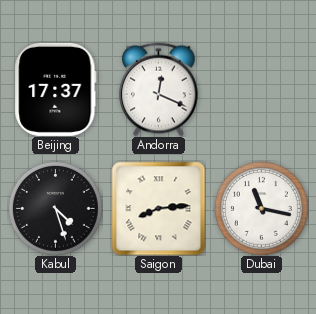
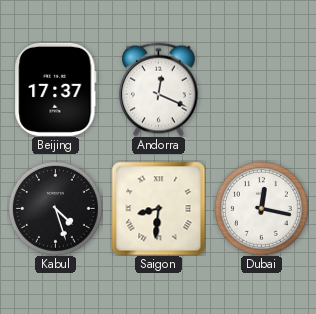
Saigon: 8:14 -> 8:31
Dubai: 11:17 -> 12:17
